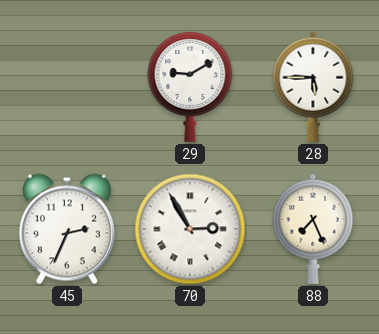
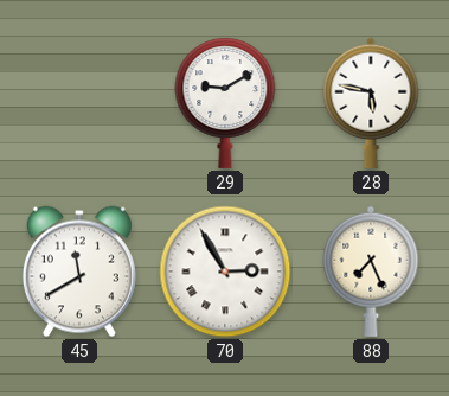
28: 5:45 -> 5:47
45: 2:34 -> 11:40
